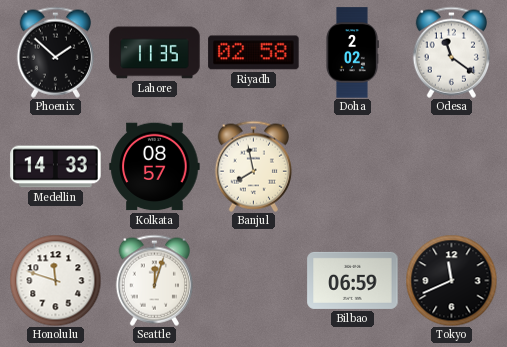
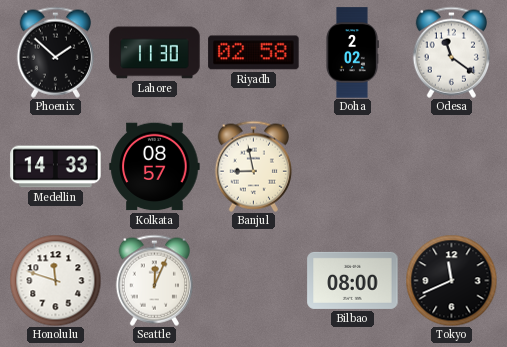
Lahore: 11:35 -> 11:30
Banjul: 7:58 -> 8:58
Seattle: 12:03 -> 12:04
Bilbao: 06:59 -> 08:00
